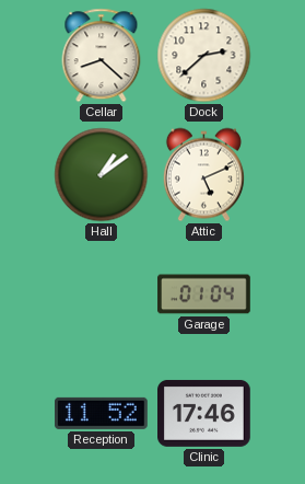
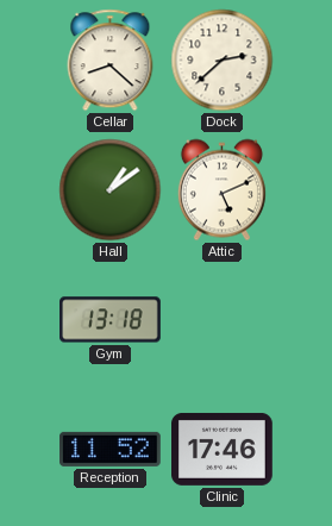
Gym: none -> 13:18
Garage: 01:04 -> none
